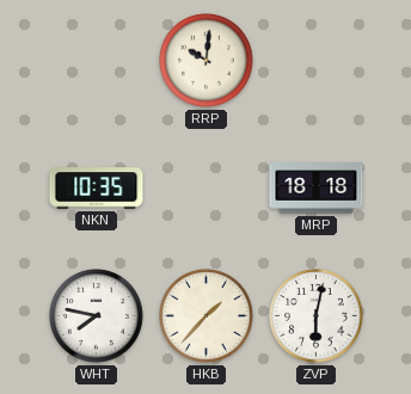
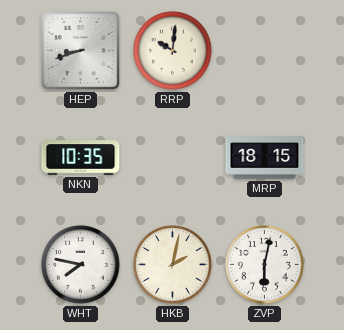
HEP: none -> 8:42
MRP: 18:18 -> 18:15
HKB: 1:37 -> 2:02
